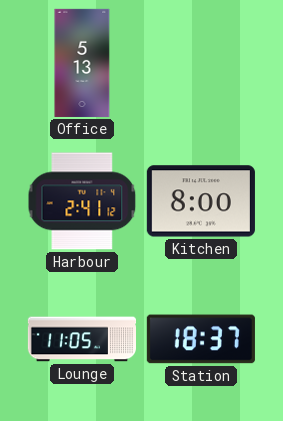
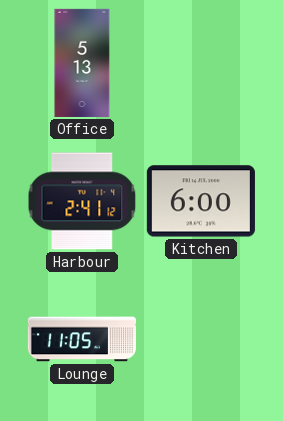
Kitchen: 8:00 -> 6:00
Station: 18:37 -> none
